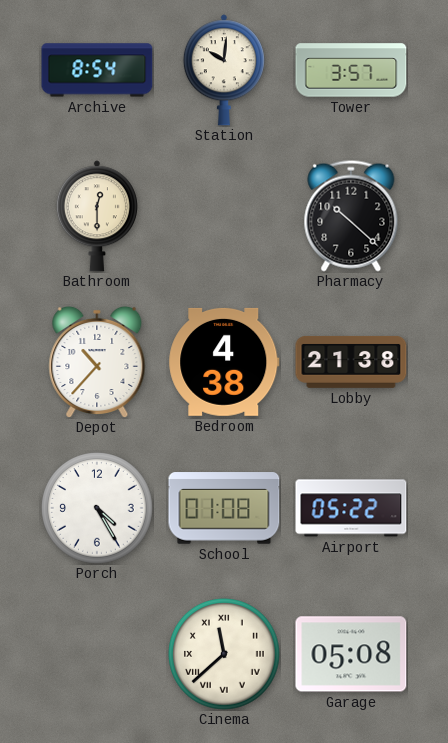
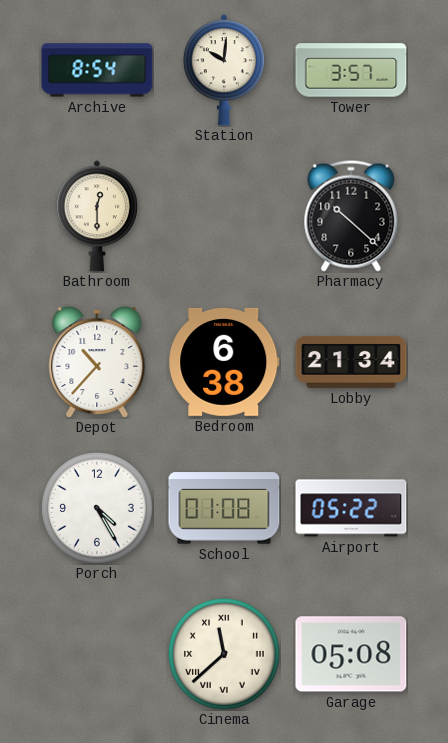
Bedroom: 4:38 -> 6:38
Lobby: 21:38 -> 21:34
